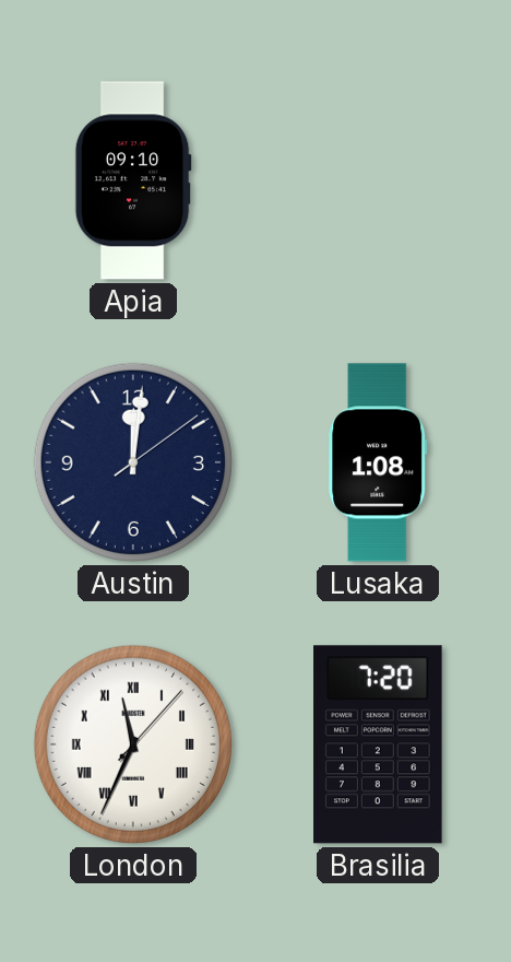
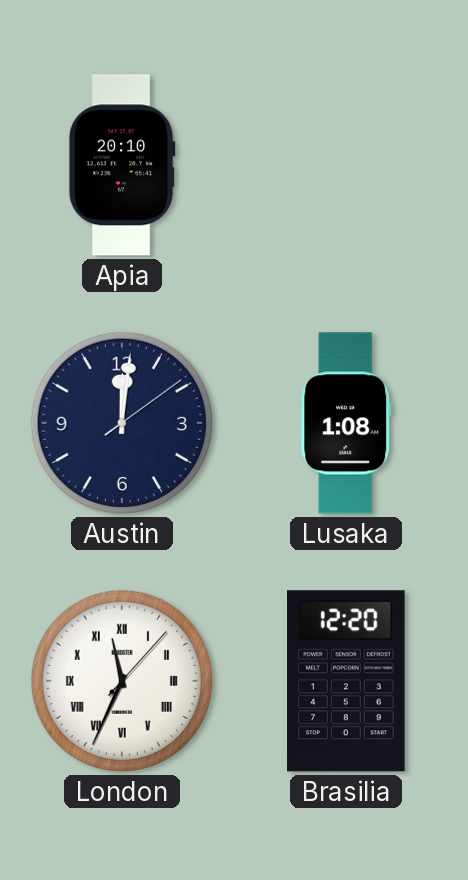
Apia: 09:10 -> 20:10
Brasilia: 7:20 -> 12:20
